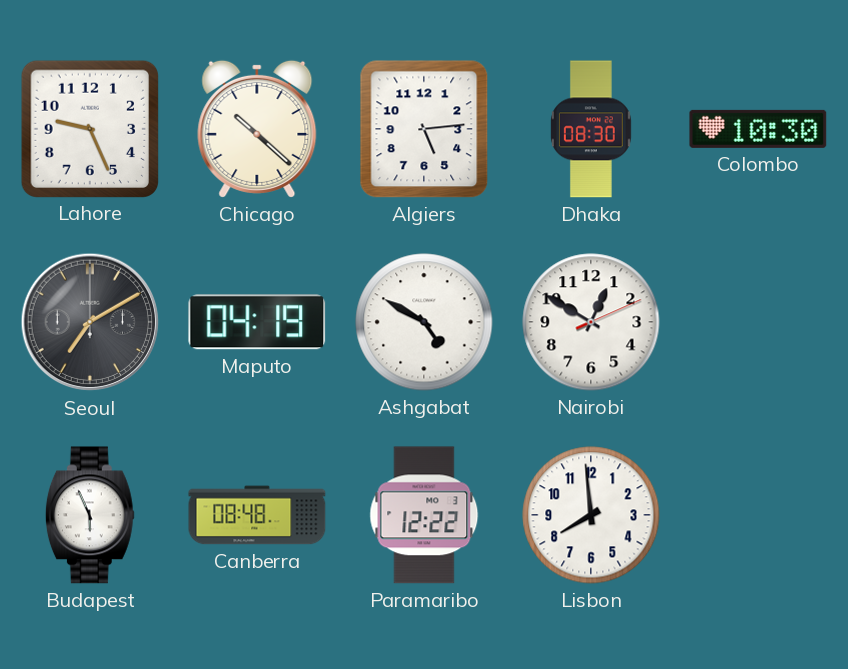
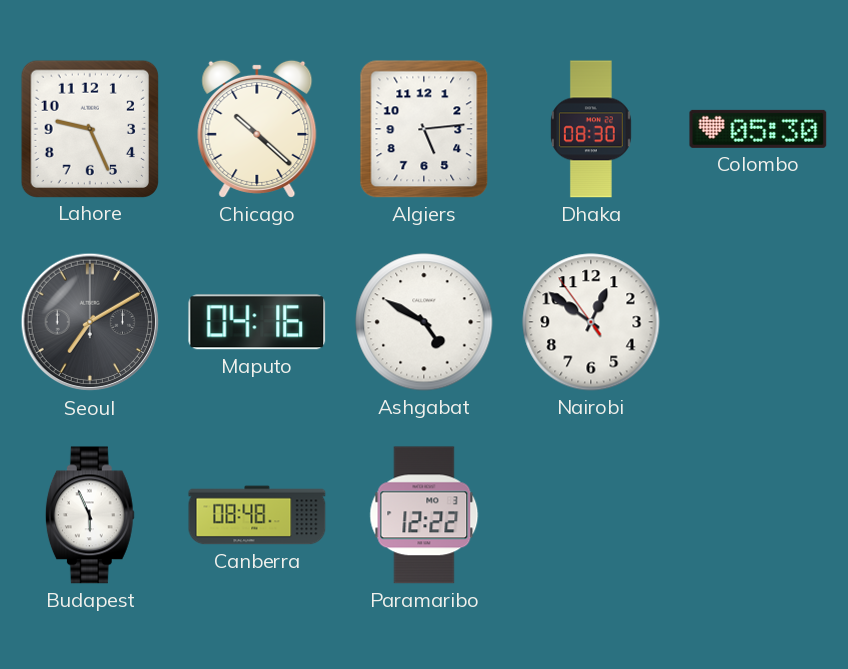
Colombo: 10:30 -> 05:30
Maputo: 04:19 -> 04:16
Nairobi: 12:50:11 -> 12:50:54
Lisbon: 7:59 -> none
